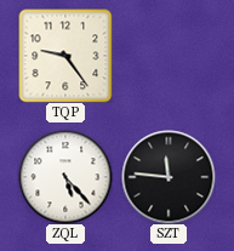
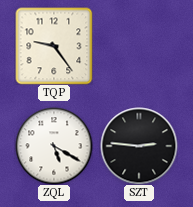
ZQL: 5:23 -> 5:20
SZT: 11:46 -> 2:46
